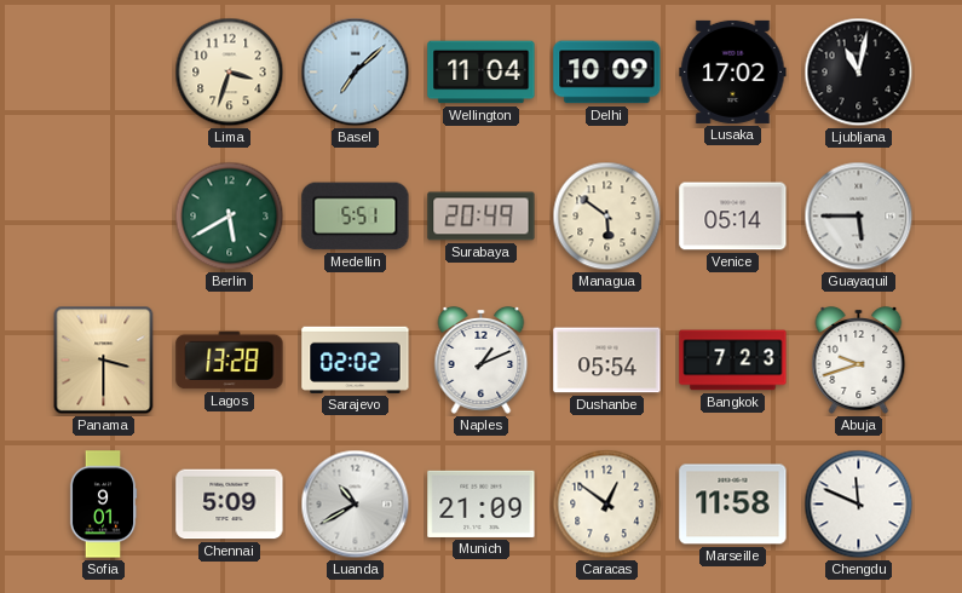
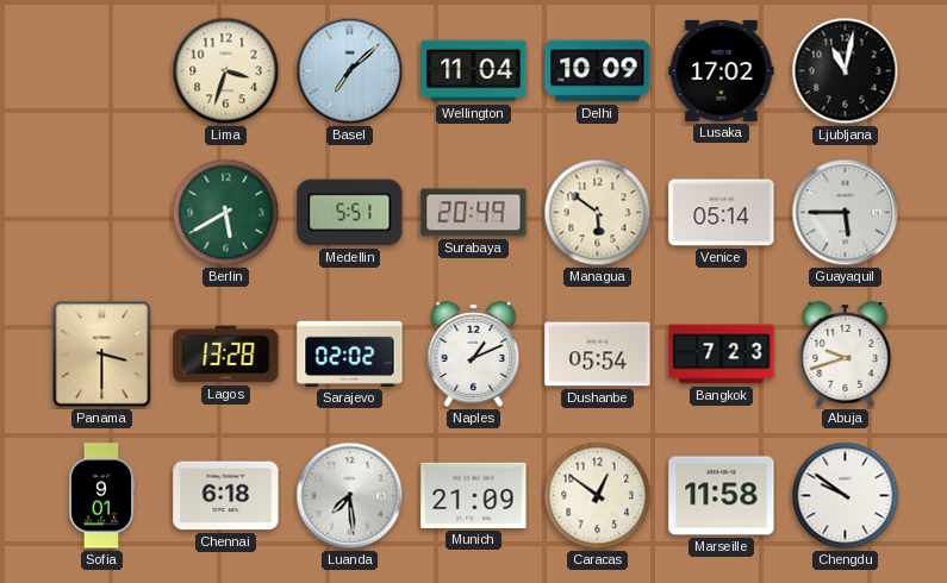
Chennai: 5:09 -> 6:18
Luanda: 10:40 -> 7:29
Chengdu: 11:49 -> 9:51
